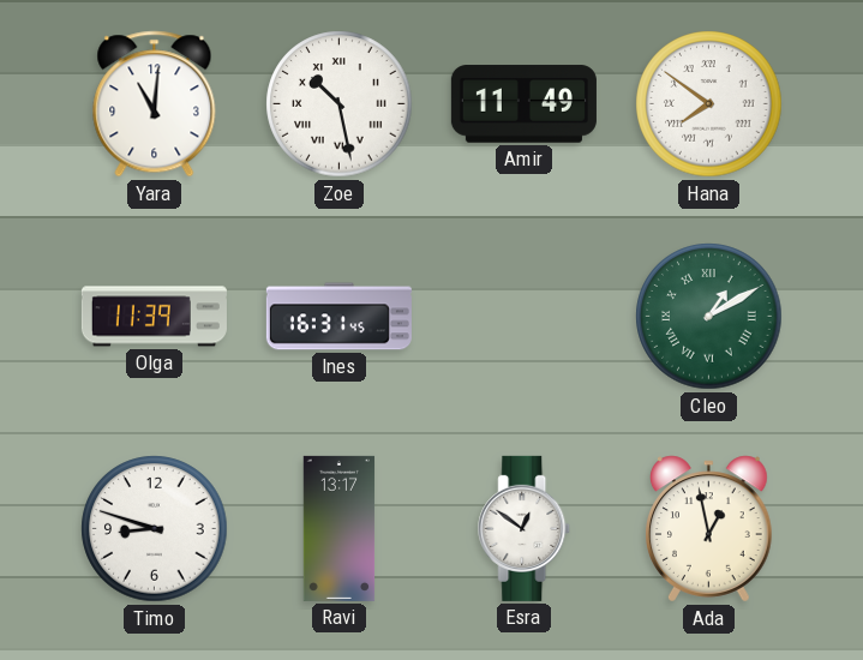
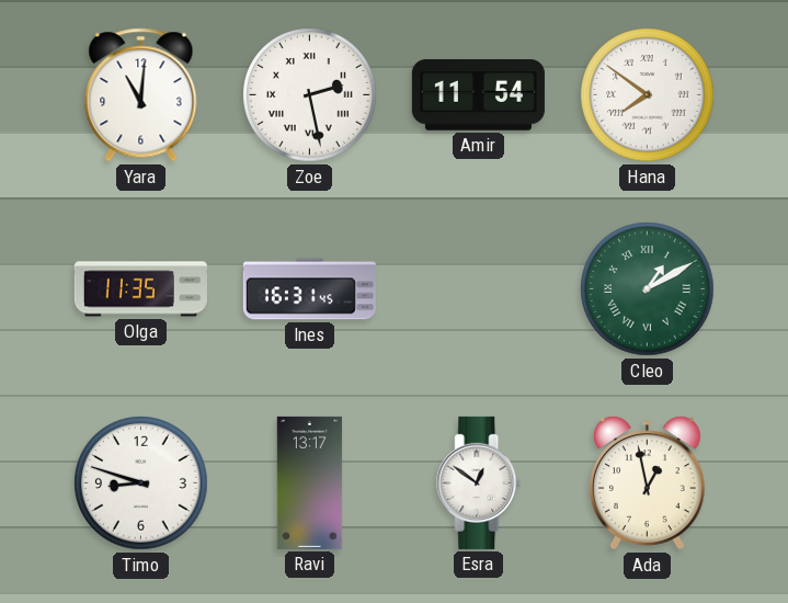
Zoe: 10:28 -> 2:28
Amir: 11:49 -> 11:54
Olga: 11:39 -> 11:35
